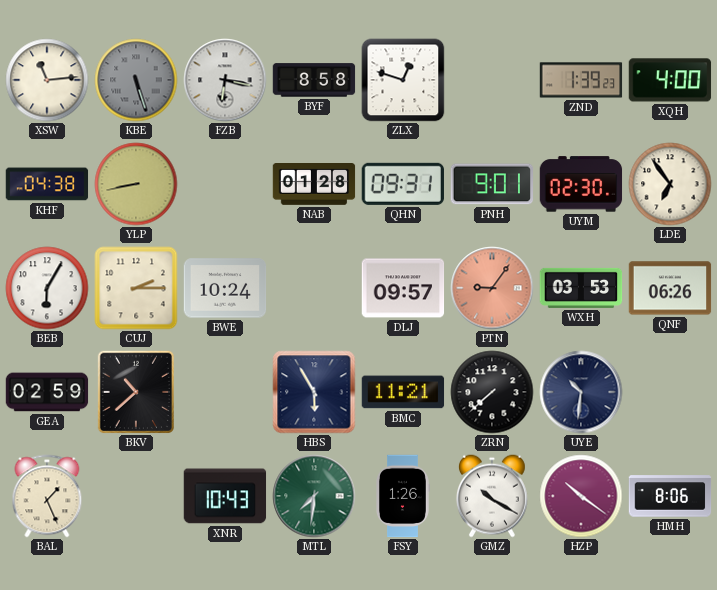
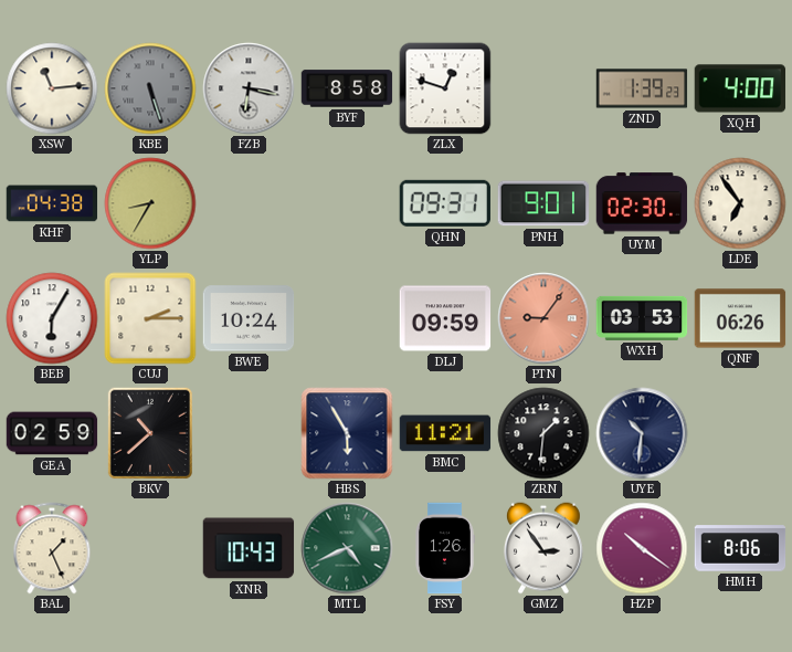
YLP: 8:43 -> 8:35
NAB: 01:28 -> none
DLJ: 09:57 -> 09:59
ZRN: 7:38 -> 1:31
MTL: 7:31 -> 4:41
GMZ: 10:20 -> 2:54
